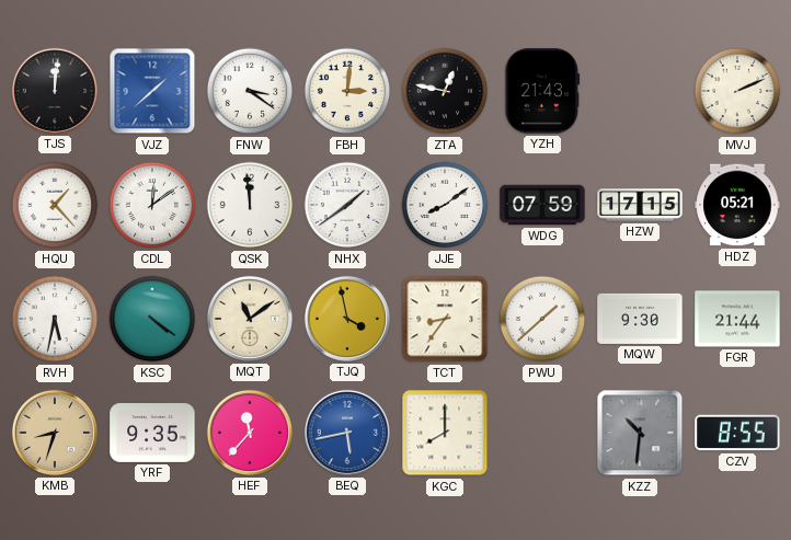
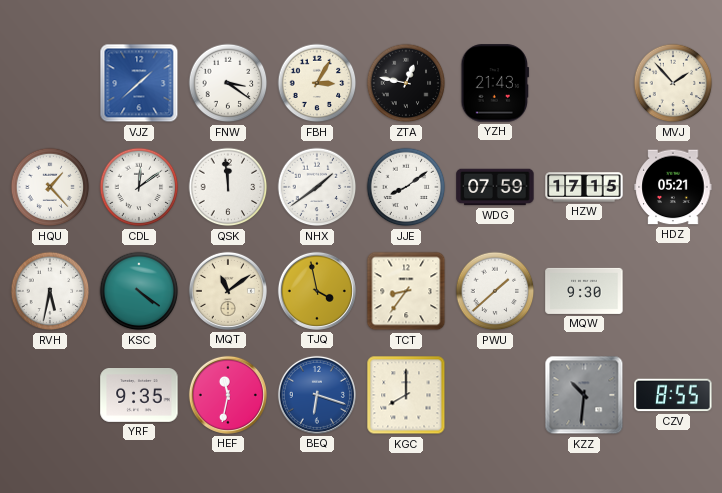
TJS: 12:01 -> none
FBH: 3:01 -> 3:05
MVJ: 2:11 -> 1:53
FGR: 21:44 -> none
KMB: 8:33 -> none
HEF: 11:37 -> 11:32
BEQ: 5:43 -> 6:18
